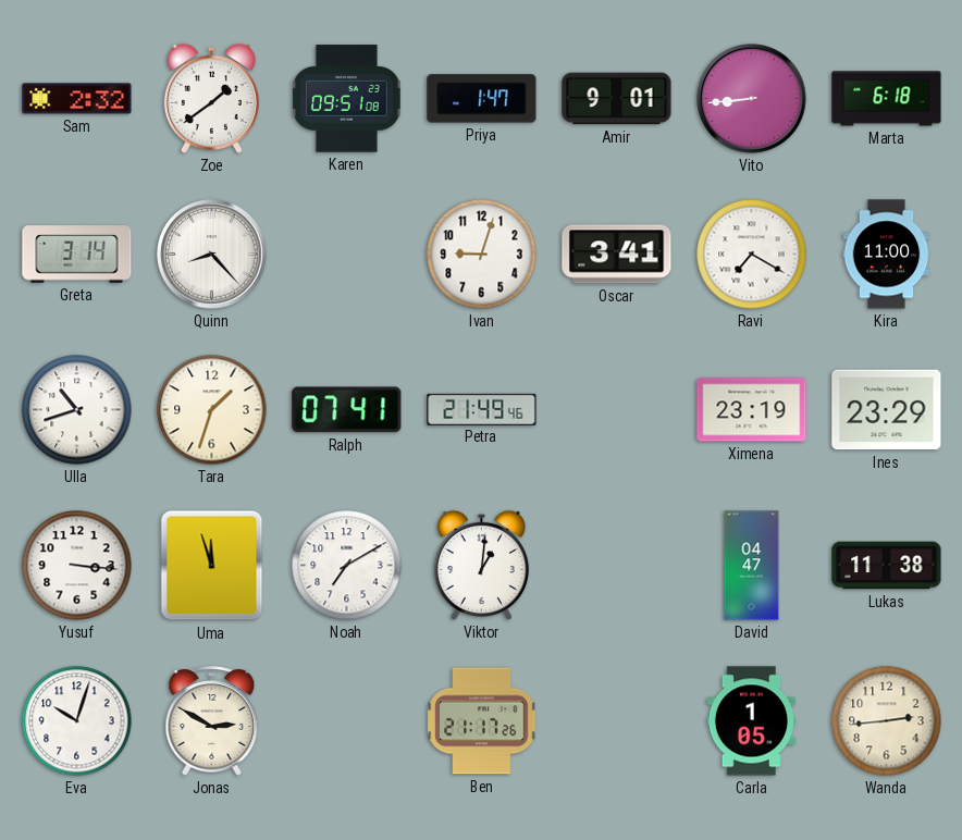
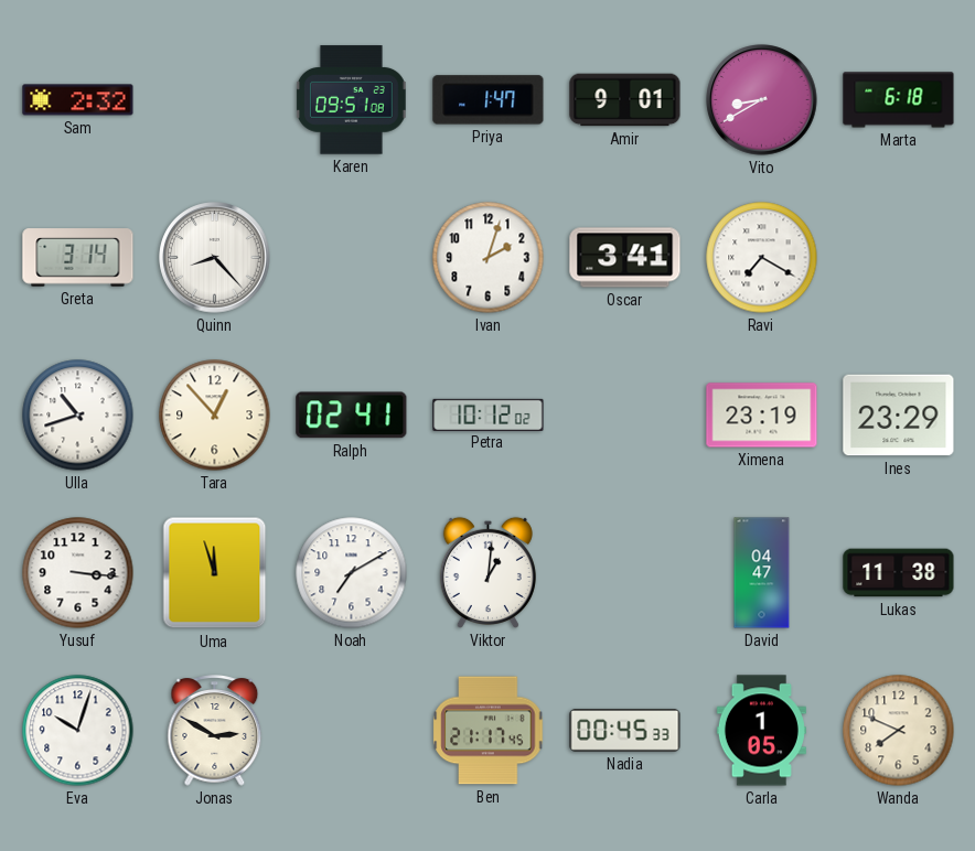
Zoe: 1:39 -> none
Vito: 8:44 -> 8:40
Ivan: 9:03 -> 2:03
Kira: 11:00 -> none
Tara: 1:33 -> 12:53
Ralph: 07:41 -> 02:41
Petra: 21:49 -> 10:12
Ben: 21:17:26 -> 21:17:45
Nadia: none -> 00:45
Wanda: 2:44 -> 7:49
